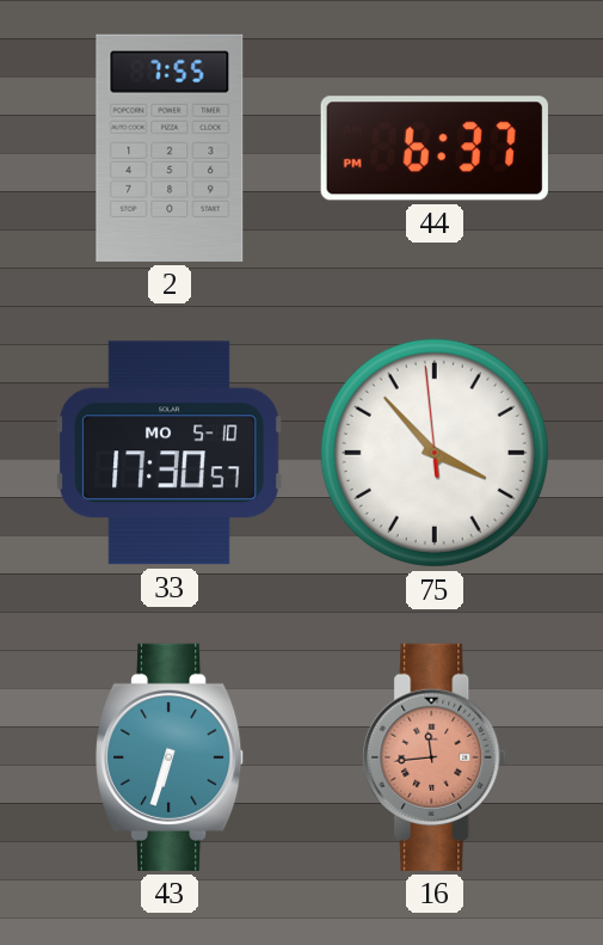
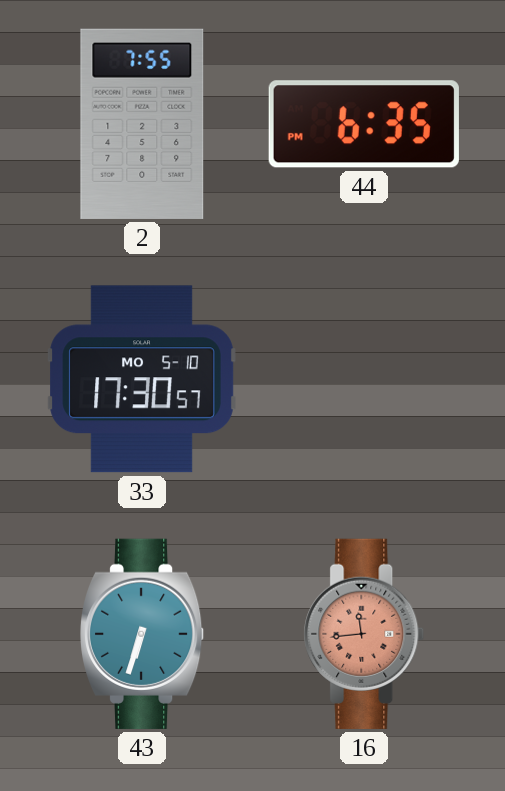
44: 6:37 -> 6:35
75: 3:52 -> none
